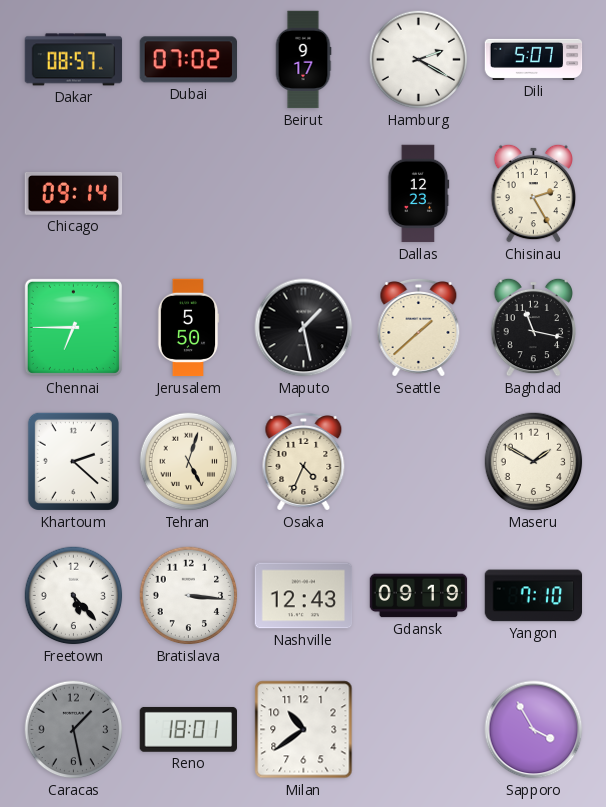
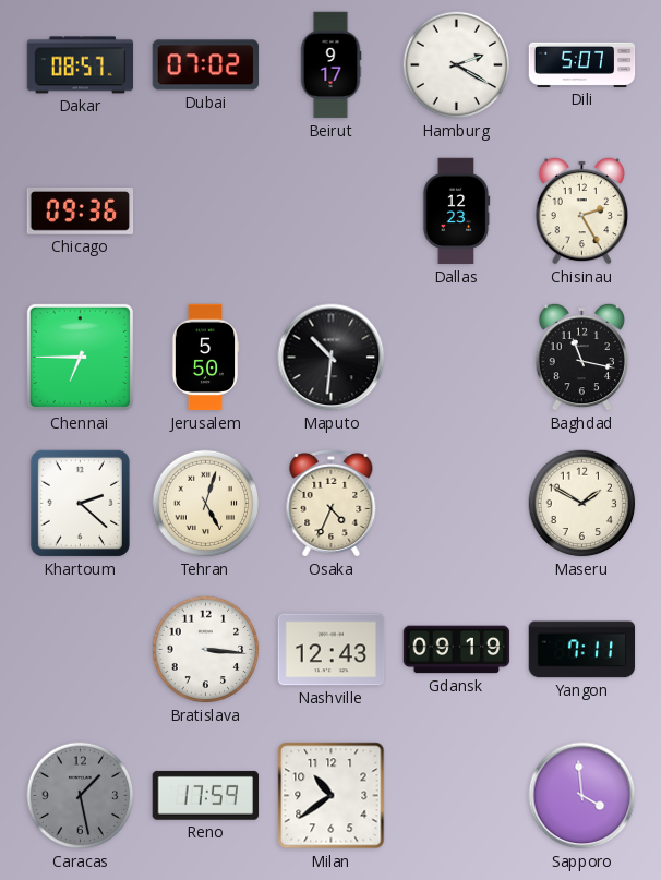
Chicago: 09:14 -> 09:36
Maputo: 1:28 -> 10:31
Seattle: 1:38 -> none
Freetown: 5:23 -> none
Yangon: 7:10 -> 7:11
Reno: 18:01 -> 17:59
Sapporo: 3:55 -> 3:59
